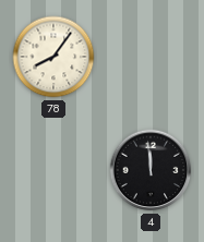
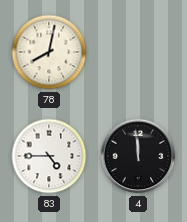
78: 8:06 -> 8:02
83: none -> 4:45
